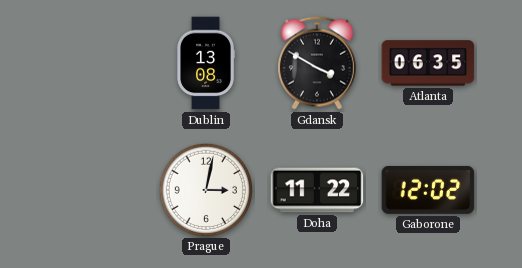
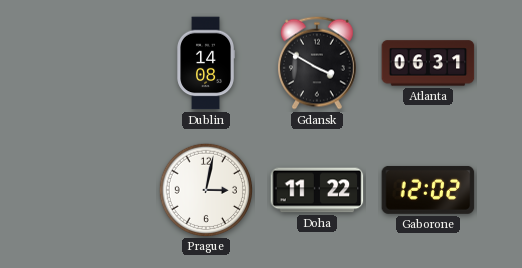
Dublin: 13:08 -> 14:08
Atlanta: 06:35 -> 06:31
